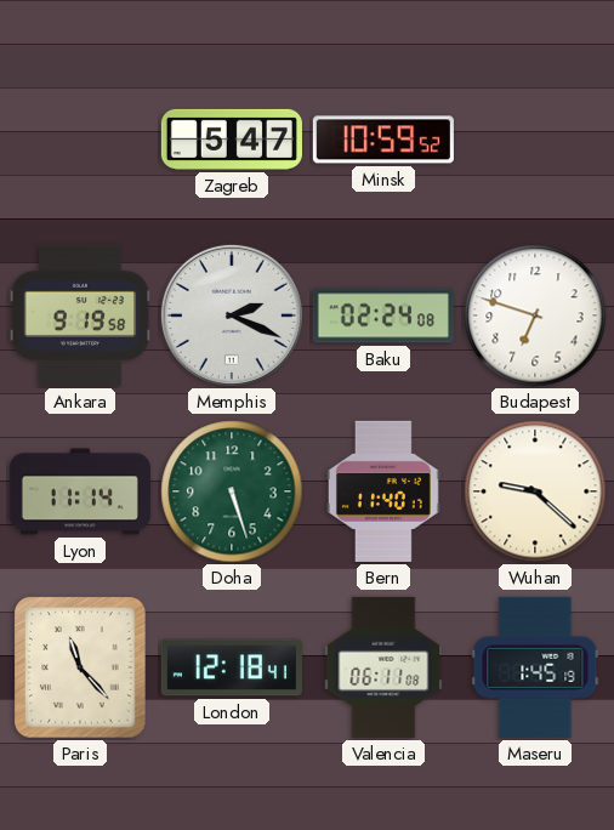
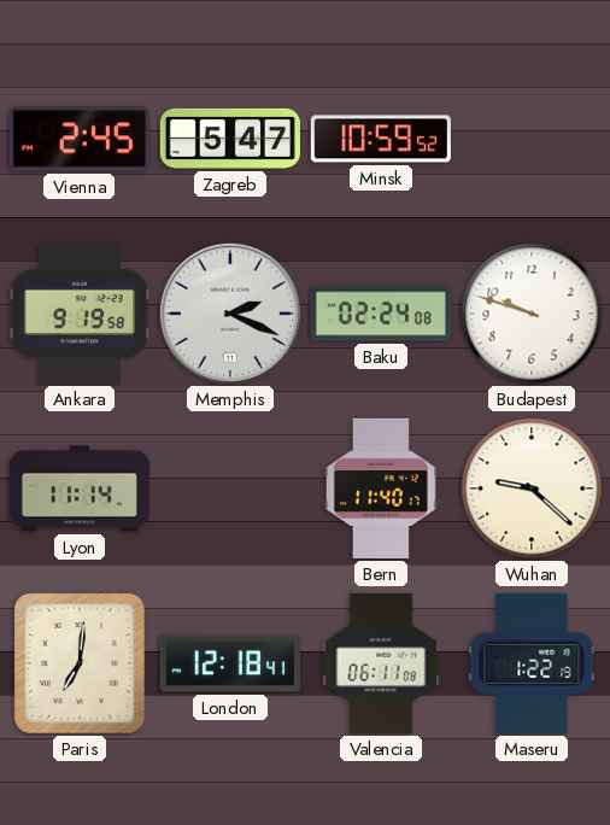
Vienna: none -> 2:45
Budapest: 6:48 -> 9:48
Doha: 5:27 -> none
Paris: 11:23 -> 7:01
Maseru: 1:45 -> 1:22
